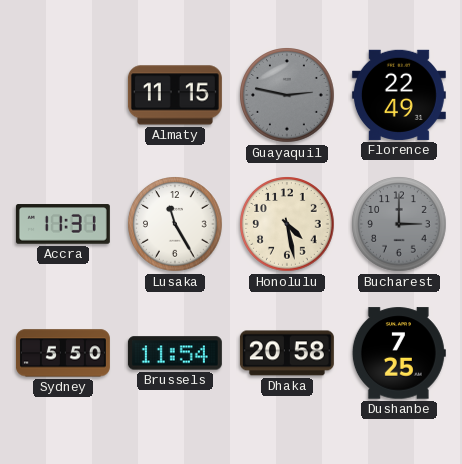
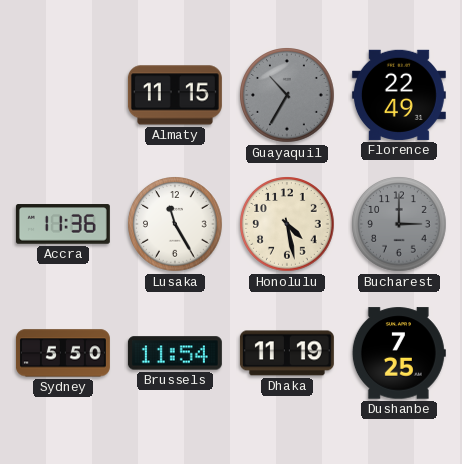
Guayaquil: 2:47 -> 10:35
Accra: 11:31 -> 11:36
Dhaka: 20:58 -> 11:19
